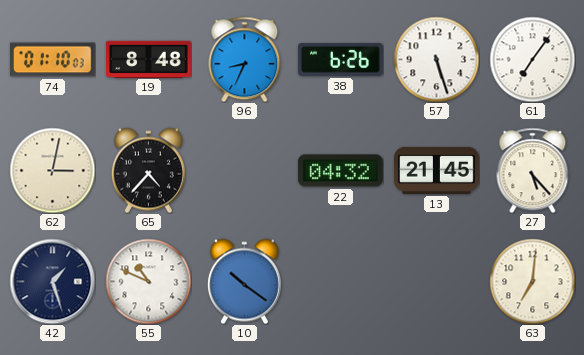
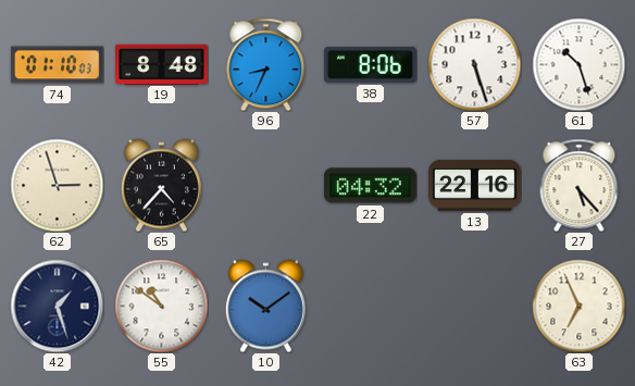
38: 6:26 -> 8:06
61: 7:06 -> 10:27
62: 3:02 -> 2:57
13: 21:45 -> 22:16
55: 10:49 -> 10:51
10: 10:21 -> 10:09
63: 7:01 -> 6:56
